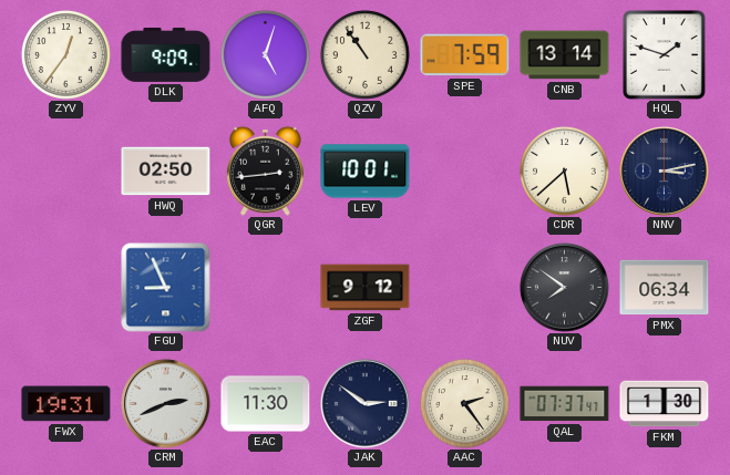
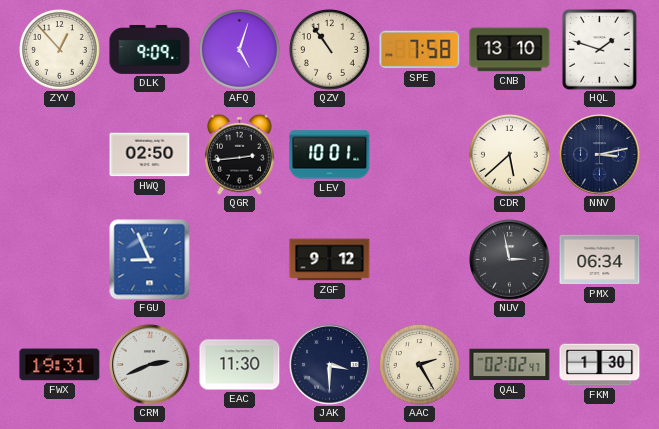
ZYV: 12:36 -> 12:53
SPE: 7:59 -> 7:58
CNB: 13:14 -> 13:10
NUV: 7:51 -> 2:58
JAK: 2:51 -> 3:30
AAC: 2:24 -> 2:25
QAL: 07:37 -> 02:02
